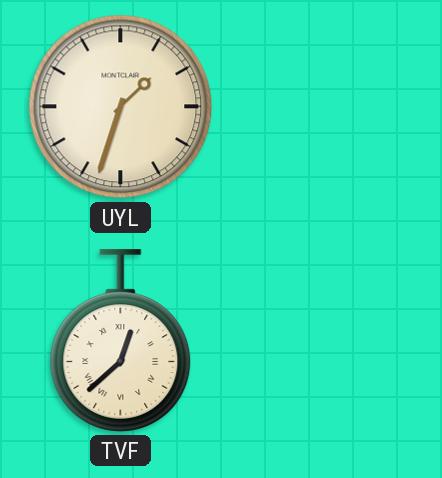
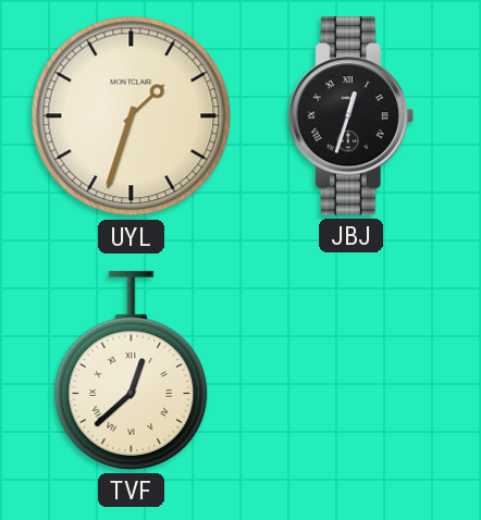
JBJ: none -> 12:33
